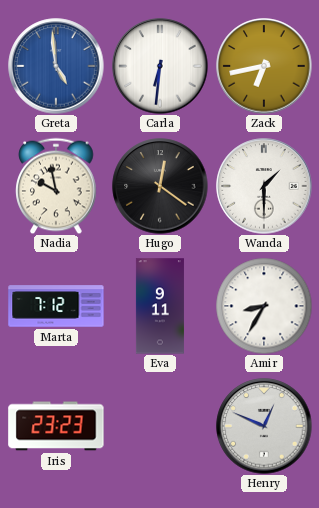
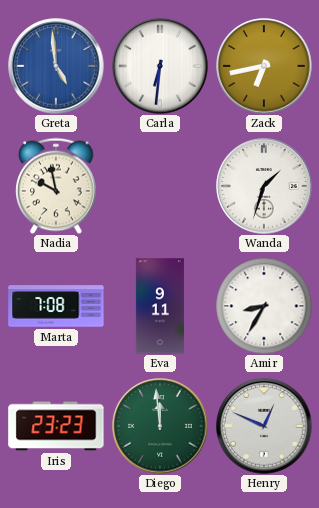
Hugo: 12:21 -> none
Wanda: 1:30 -> 1:33
Marta: 7:12 -> 7:08
Diego: none -> 11:59
